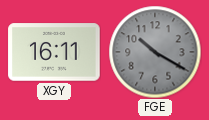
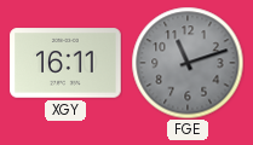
FGE: 10:20 -> 11:12
